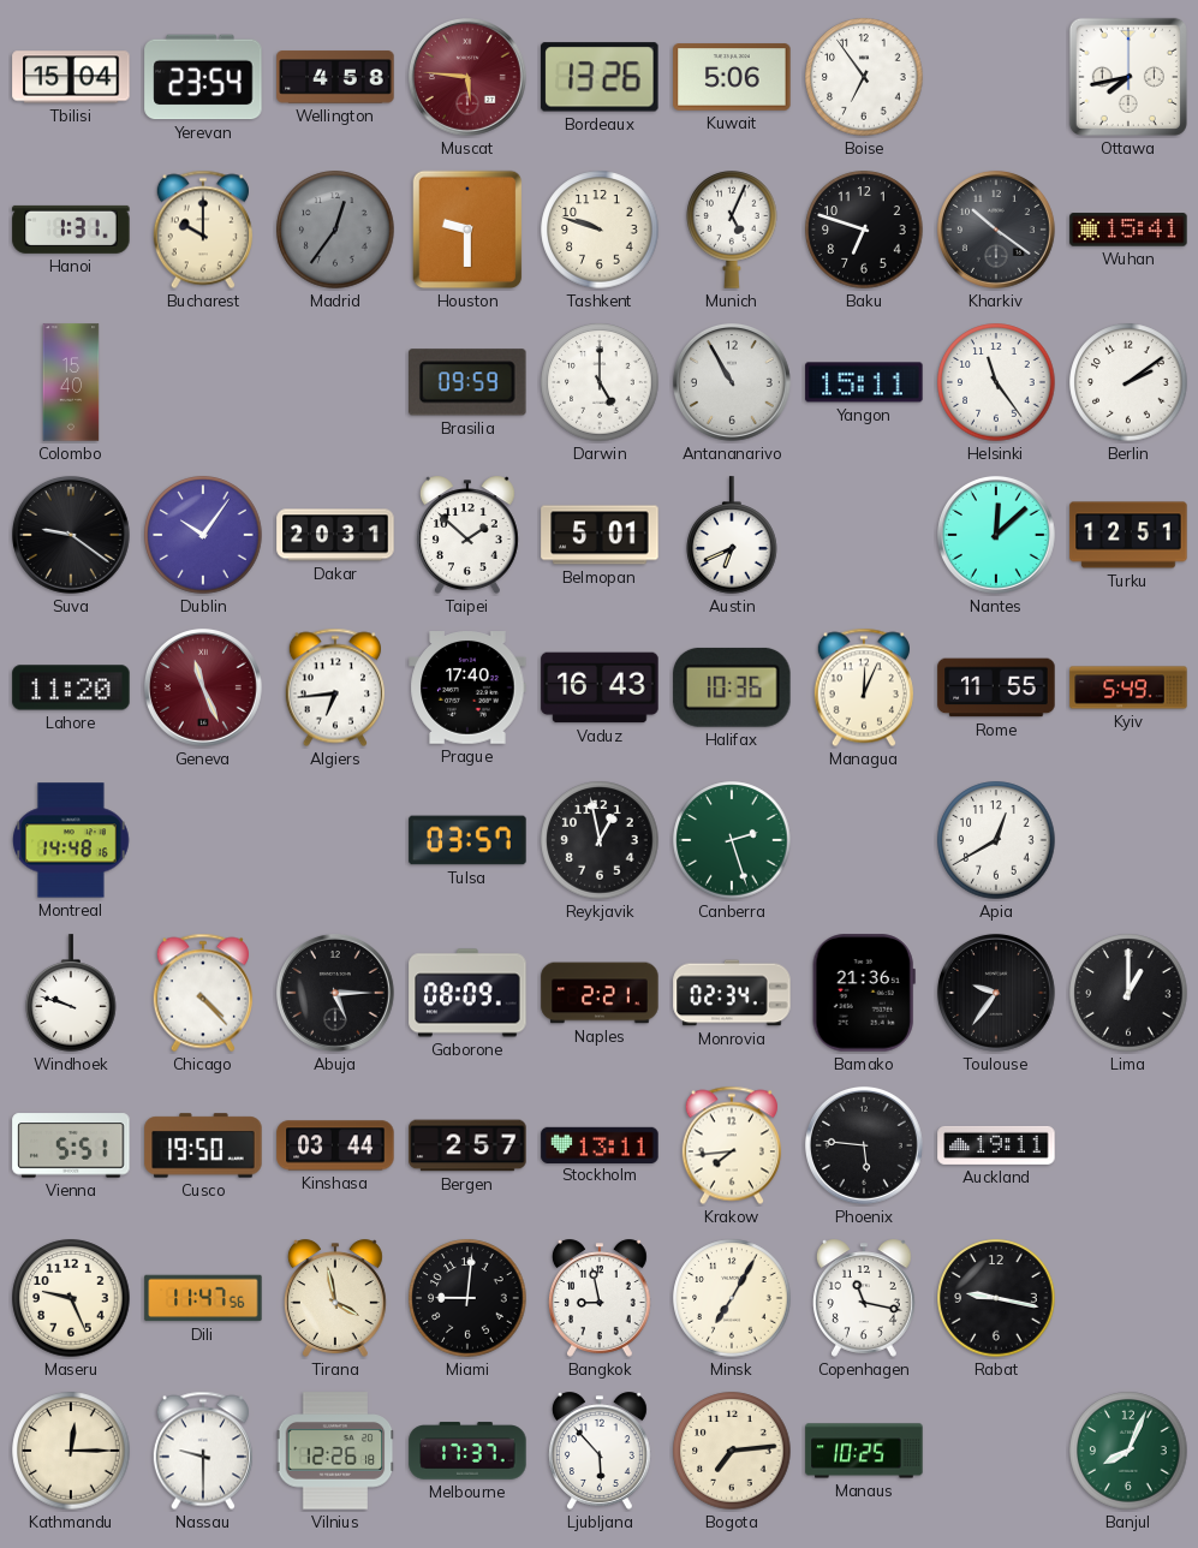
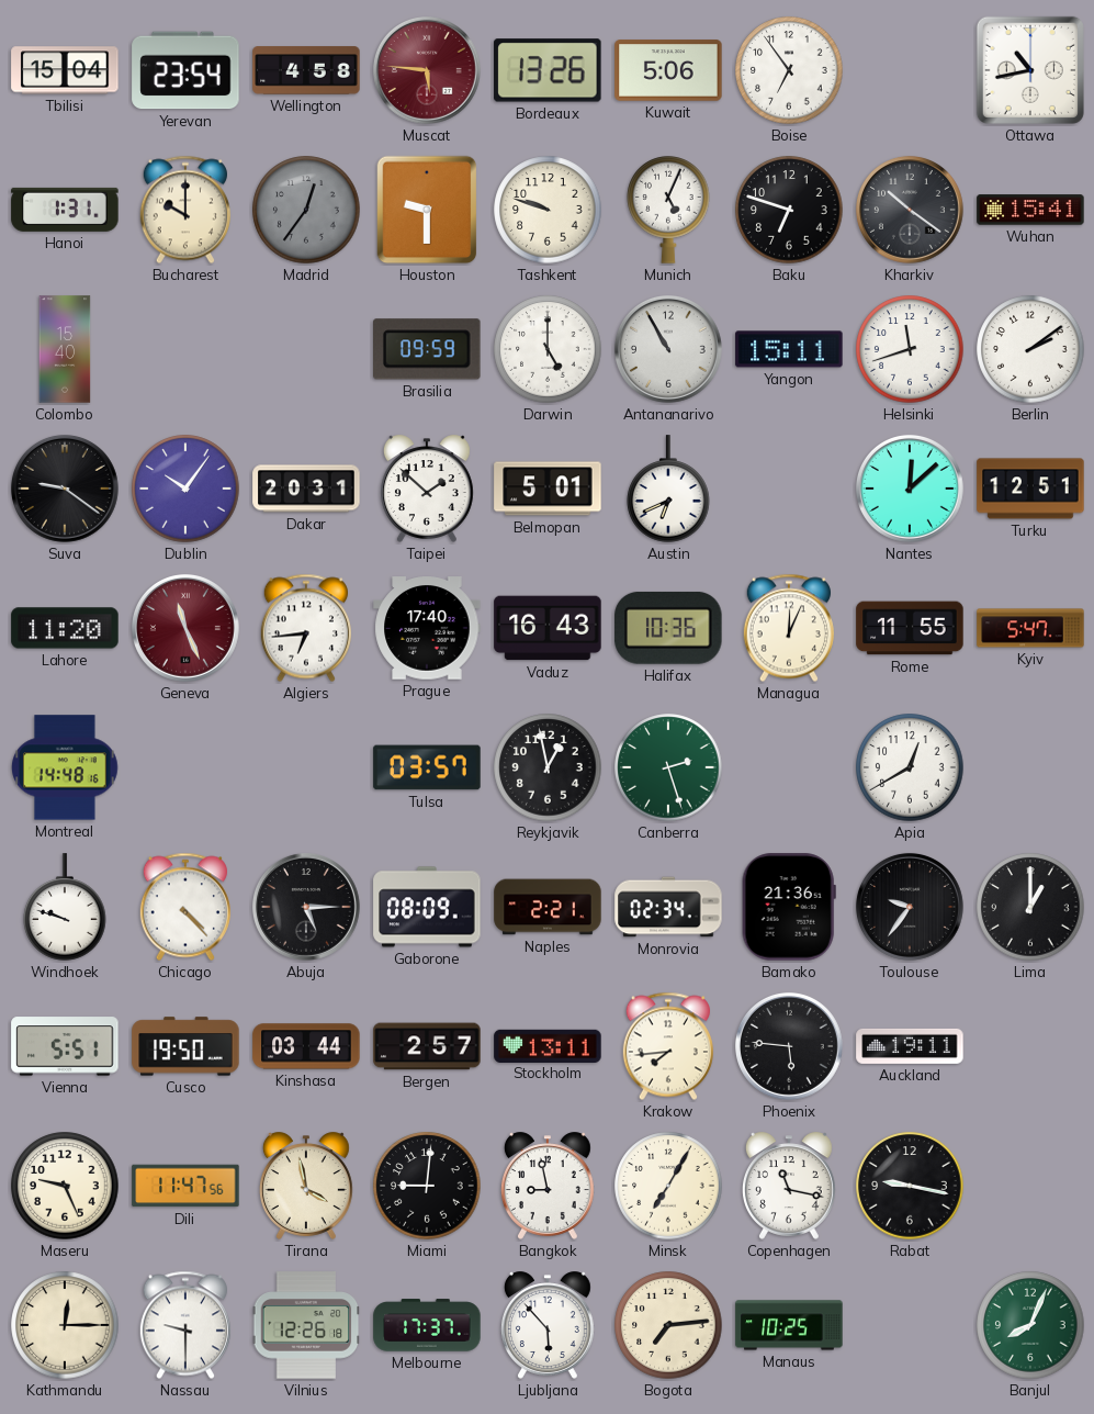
Ottawa: 7:43 -> 10:43
Helsinki: 11:24 -> 11:42
Kyiv: 5:49 -> 5:47
